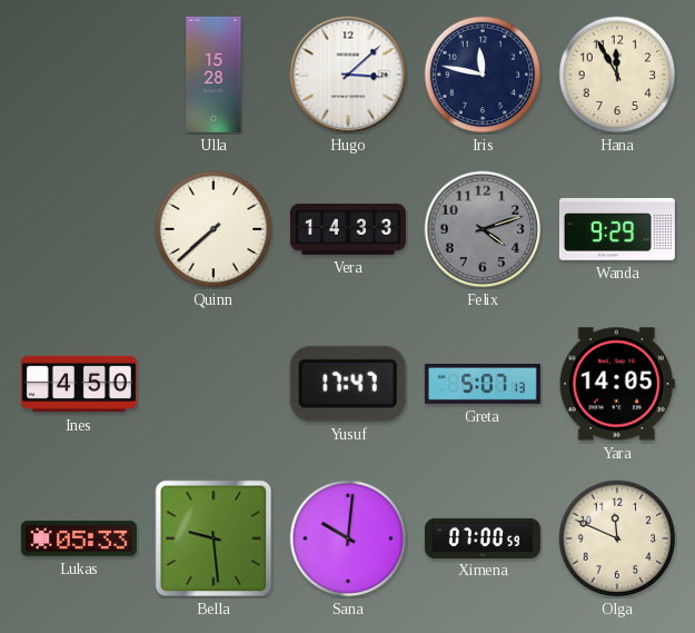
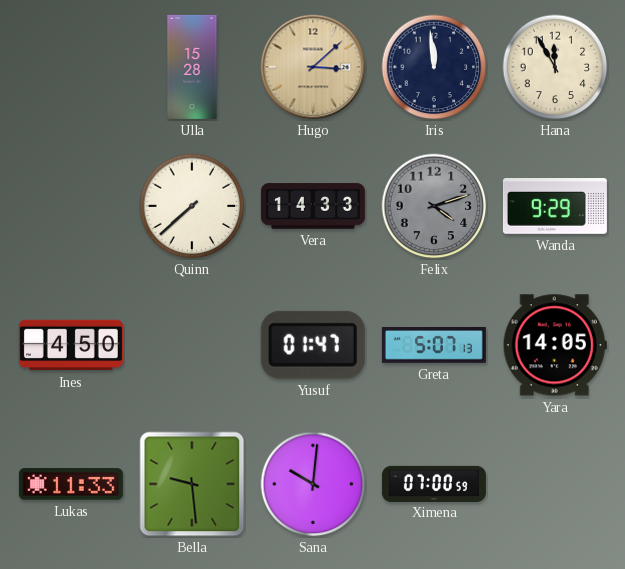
Hugo dial: white -> champagne
Iris: 11:47 -> 11:59
Yusuf: 17:47 -> 01:47
Lukas: 05:33 -> 11:33
Olga: 11:49 -> none
